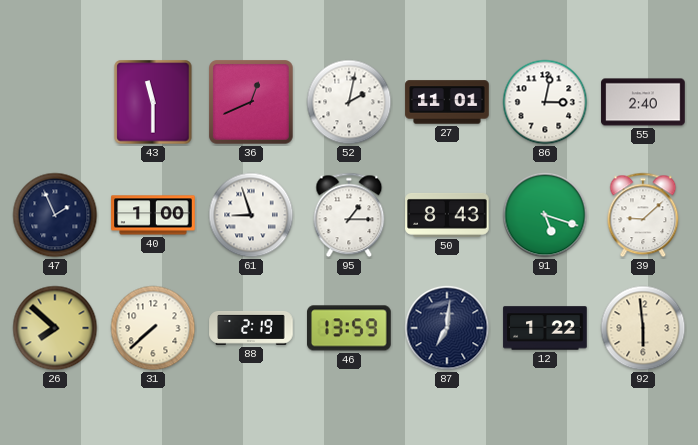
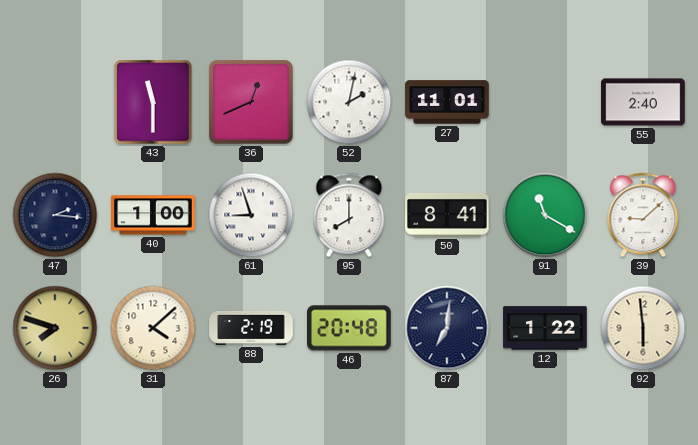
86: 3:02 -> none
47: 1:56 -> 2:16
95: 1:15 -> 8:00
50: 8:43 -> 8:41
91: 5:18 -> 11:20
26: 7:52 -> 7:48
31: 7:38 -> 4:08
46: 13:59 -> 20:48
